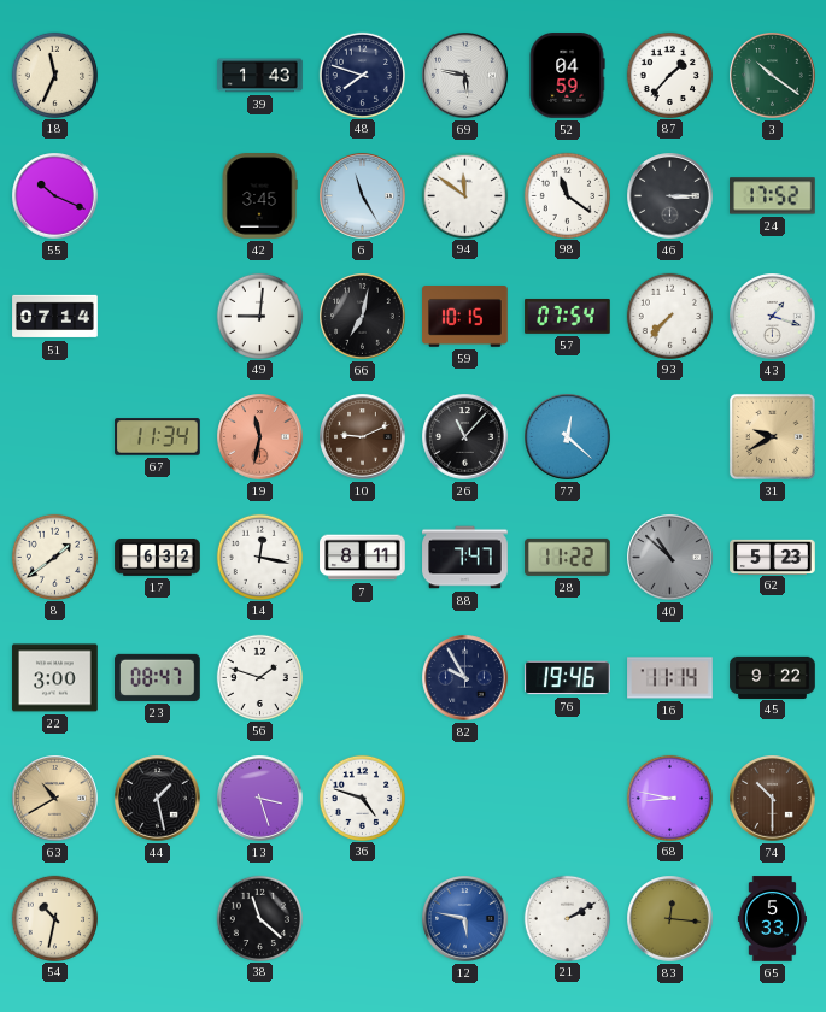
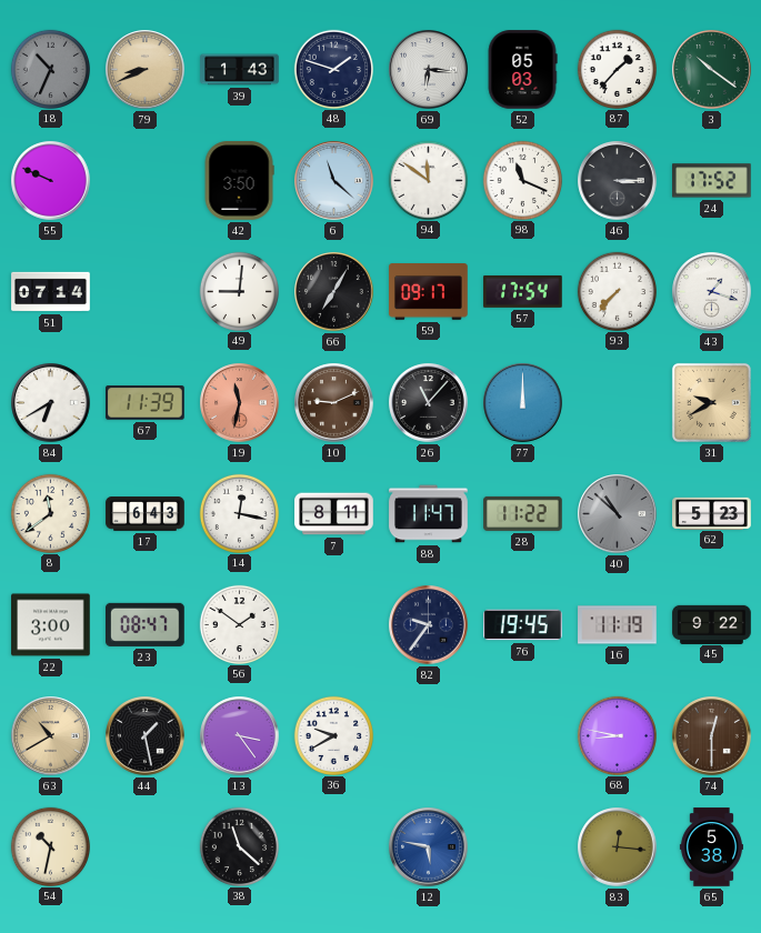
18: 11:34 -> 10:34
18 dial: cream -> grey
79: none -> 8:41
48: 7:48 -> 1:48
69: 5:47 -> 6:16
52: 04:59 -> 05:03
55: 10:19 -> 9:49
42: 3:45 -> 3:50
6: 11:25 -> 11:22
98: 11:21 -> 11:19
66: 7:02 -> 7:05
59: 10:15 -> 09:17
57: 07:54 -> 17:54
84: none -> 6:40
67: 11:34 -> 11:39
77: 12:22 -> 12:00
8: 1:39 -> 11:39
17: 6:32 -> 6:43
88: 7:47 -> 11:47
56: 1:48 -> 1:51
82: 9:55 -> 9:36
76: 19:46 -> 19:45
16: 11:14 -> 11:19
13: 3:27 -> 3:24
36: 4:48 -> 9:40
74: 10:30 -> 12:30
21: 2:10 -> none
65: 5:33 -> 5:38
